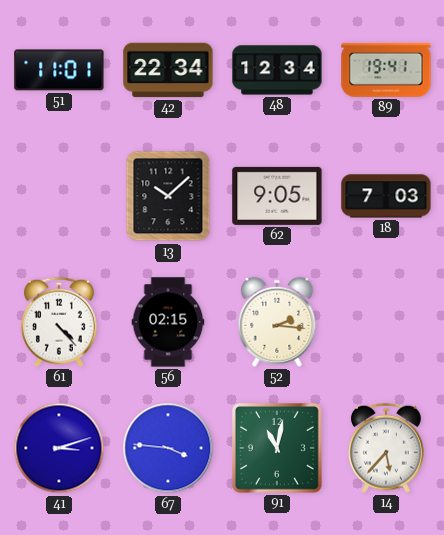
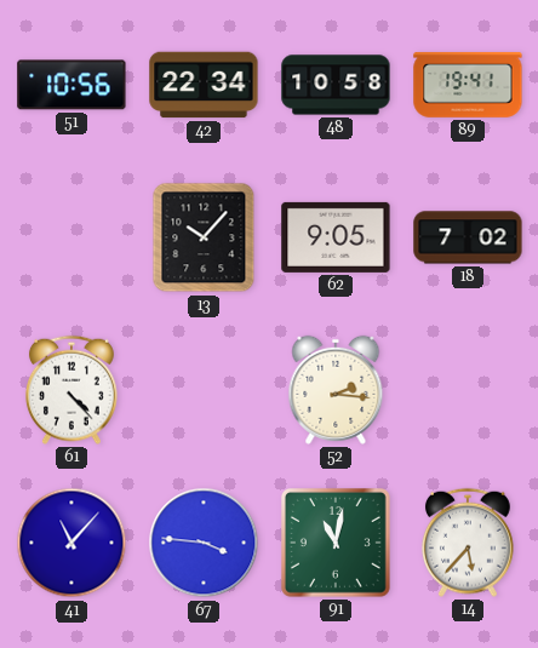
51: 11:01 -> 10:56
48: 12:34 -> 10:58
13: 10:08 -> 10:07
18: 7:03 -> 7:02
56: 02:15 -> none
41: 3:12 -> 11:07
